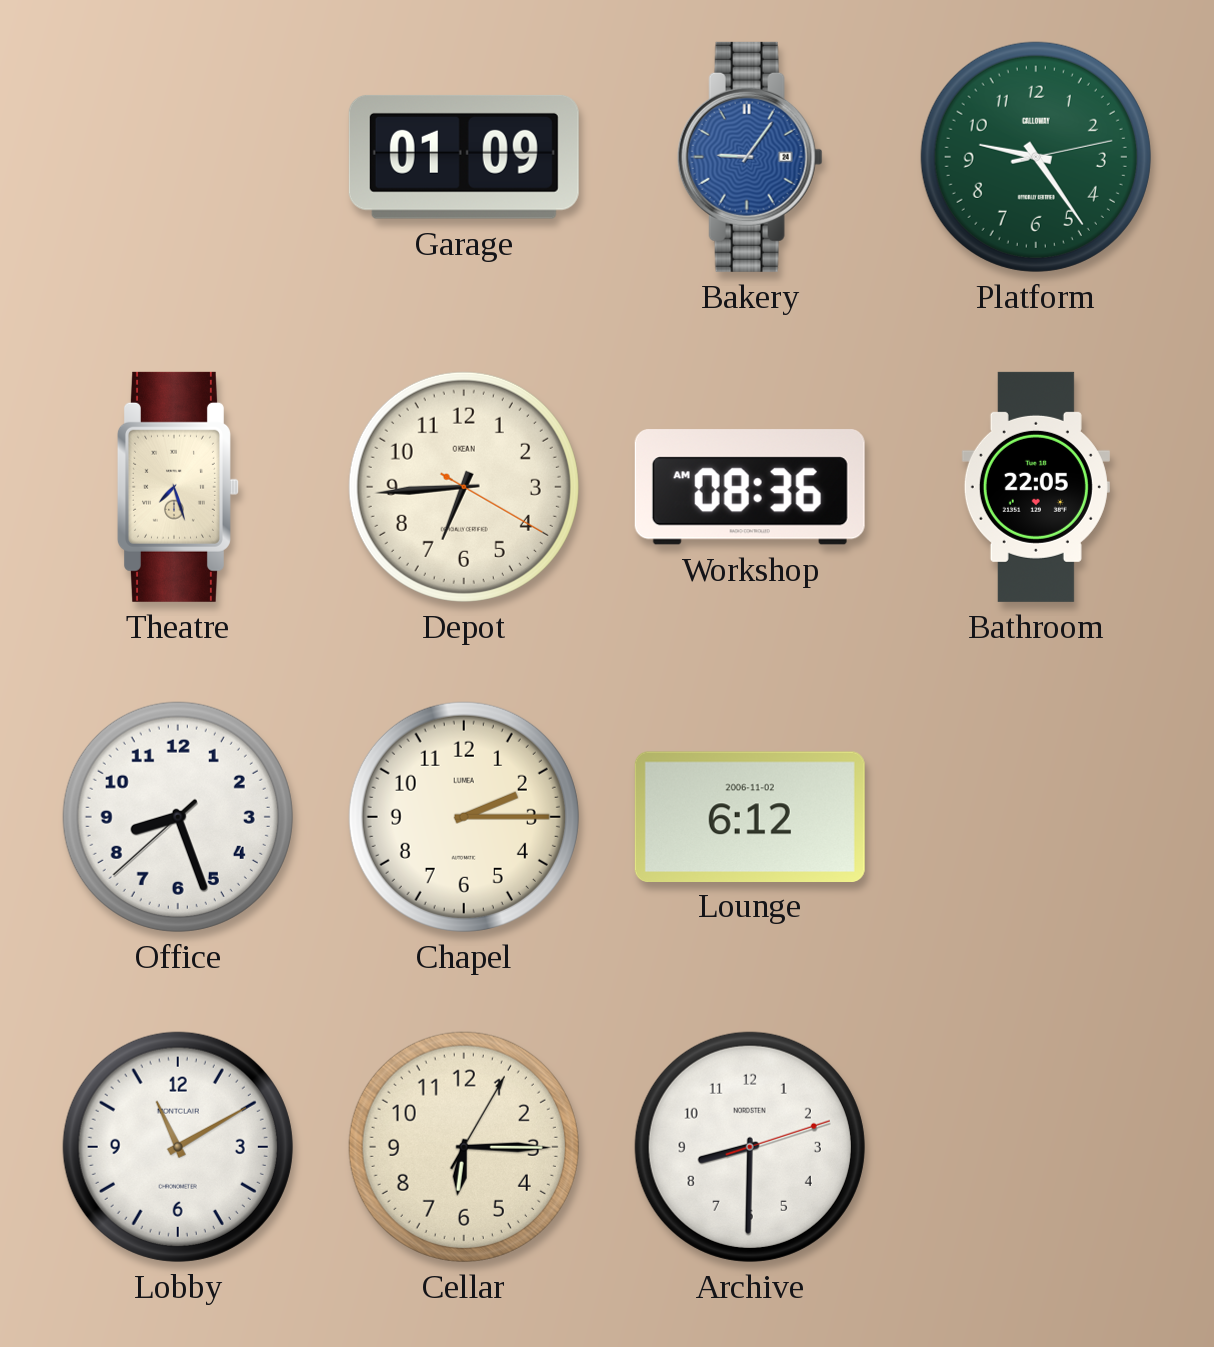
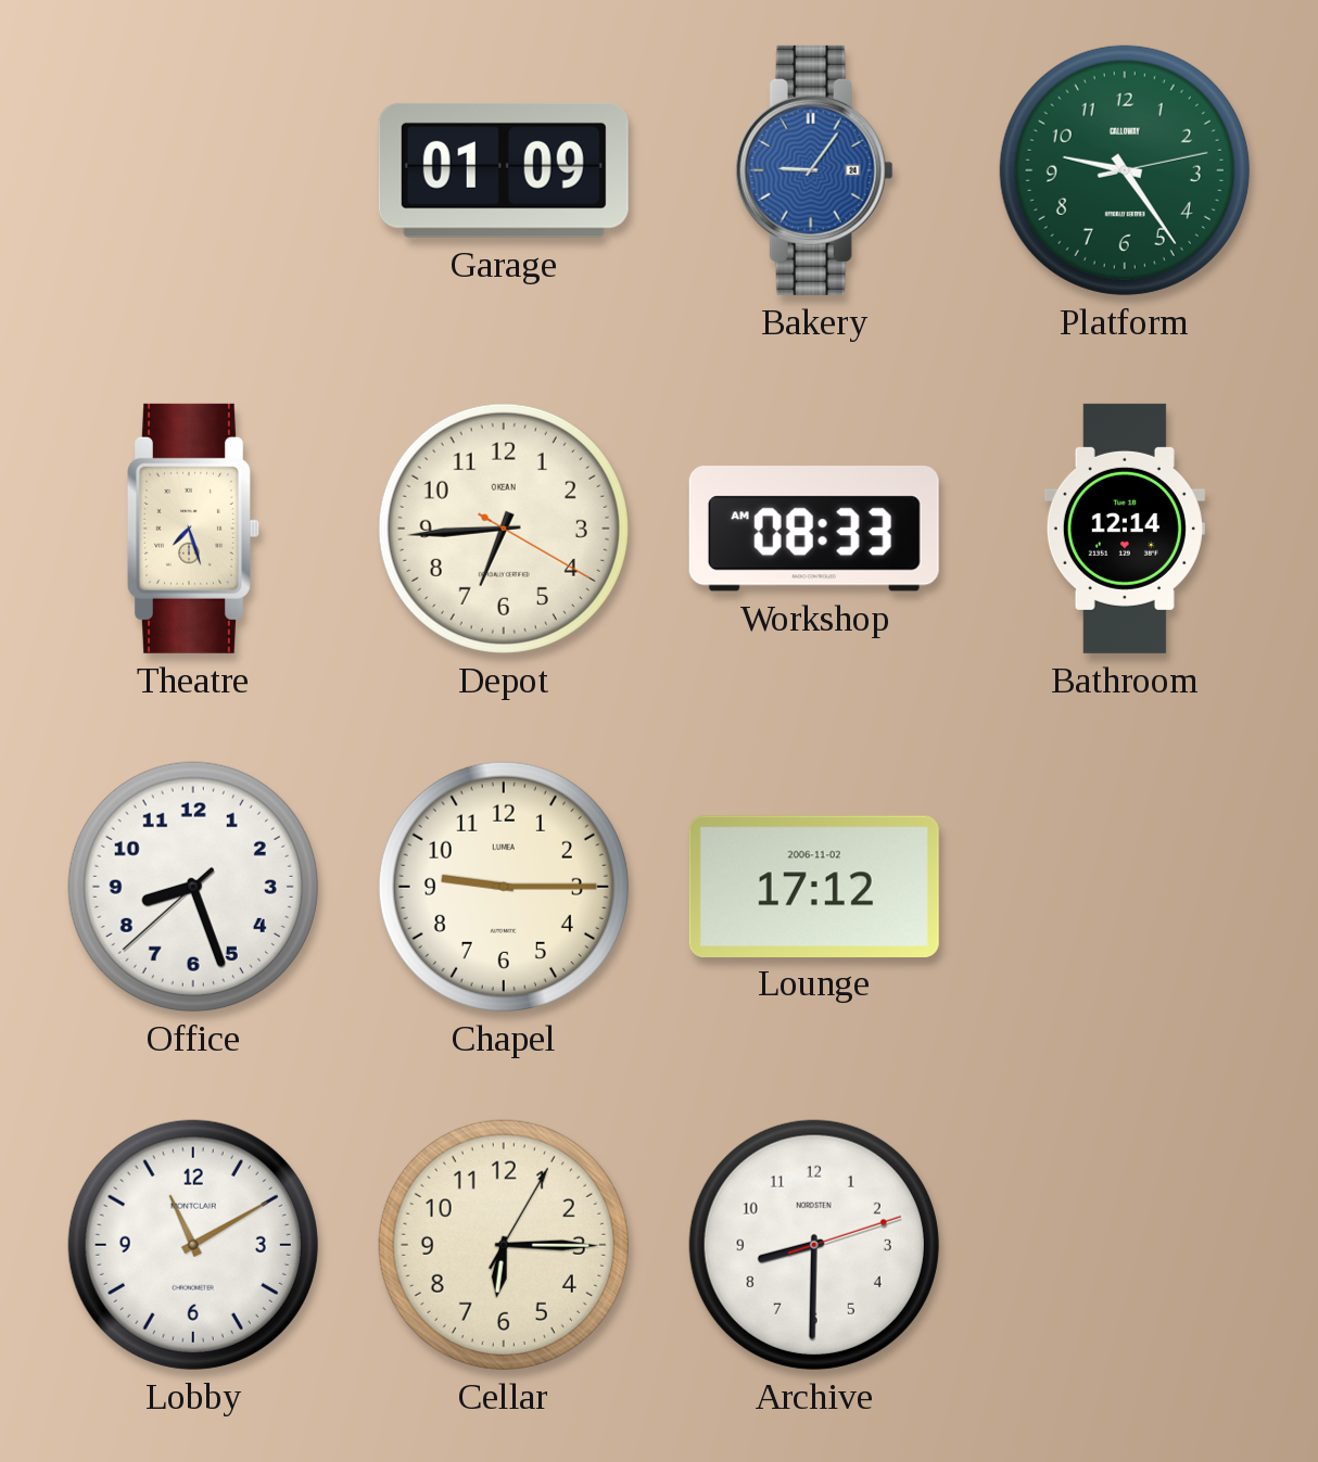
Workshop: 08:36 -> 08:33
Bathroom: 22:05 -> 12:14
Chapel: 2:15 -> 9:15
Lounge: 6:12 -> 17:12
